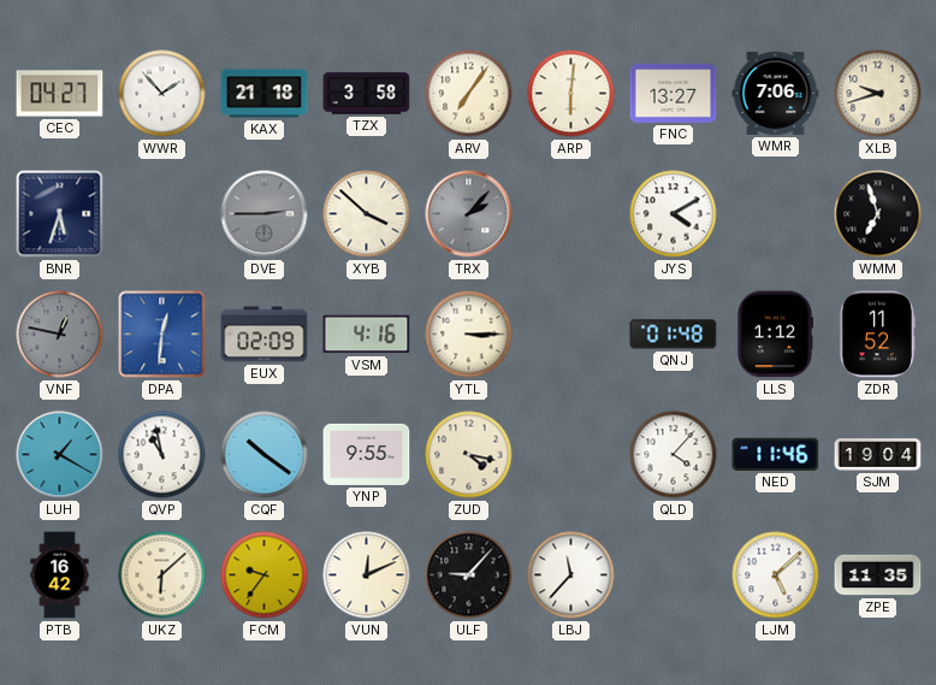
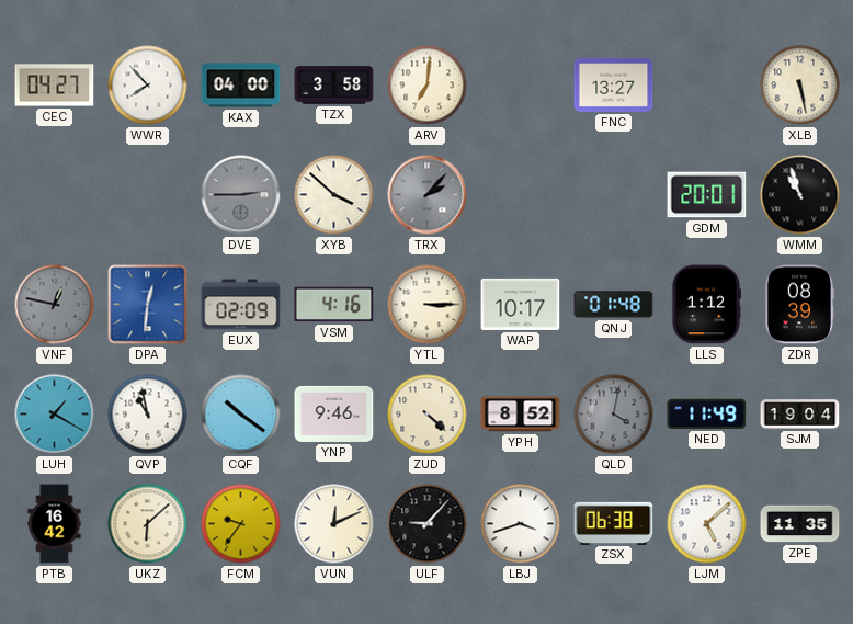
WWR: 1:53 -> 7:53
KAX: 21:18 -> 04:00
ARV: 7:06 -> 7:01
ARP: 6:01 -> none
WMR: 7:06 -> none
XLB: 9:42 -> 5:28
BNR: 5:33 -> none
JYS: 4:10 -> none
GDM: none -> 20:01
WMM: 6:57 -> 10:57
WAP: none -> 10:17
ZDR: 11:52 -> 08:39
YNP: 9:55 -> 9:46
ZUD: 4:17 -> 4:22
YPH: none -> 8:52
QLD: 4:07 -> 4:02
QLD dial: white -> grey
NED: 11:46 -> 11:49
LBJ: 11:37 -> 3:42
ZSX: none -> 06:38
